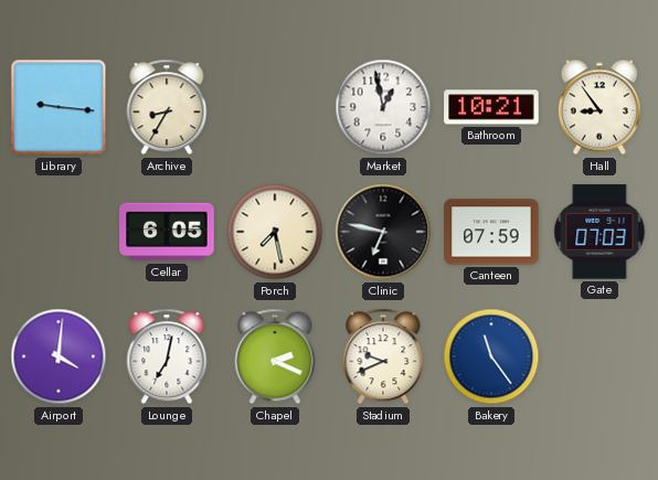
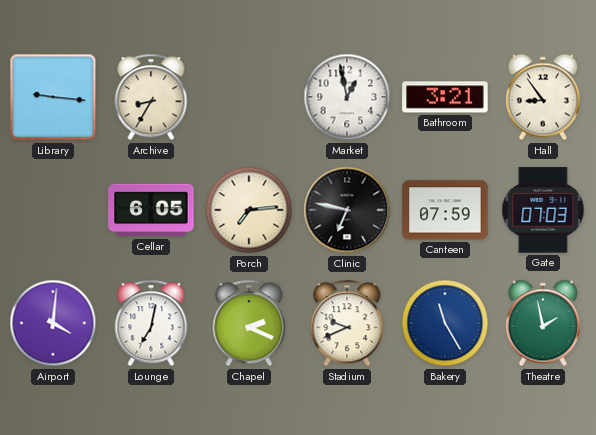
Bathroom: 10:21 -> 3:21
Porch: 7:28 -> 7:14
Bakery: 11:24 -> 11:25
Theatre: none -> 1:58
